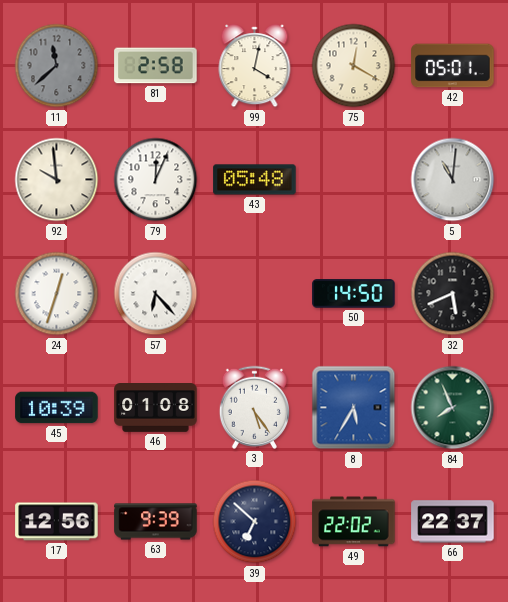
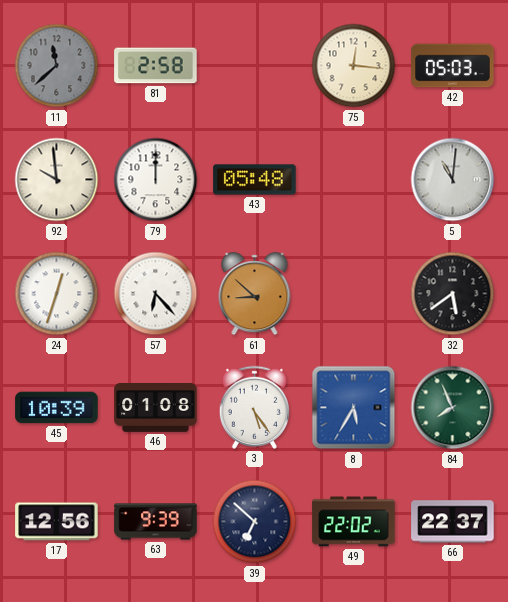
99: 4:02 -> none
75: 12:20 -> 12:16
42: 05:01 -> 05:03
79: 12:04 -> 12:00
61: none -> 8:52
50: 14:50 -> none
32: 5:41 -> 5:39
